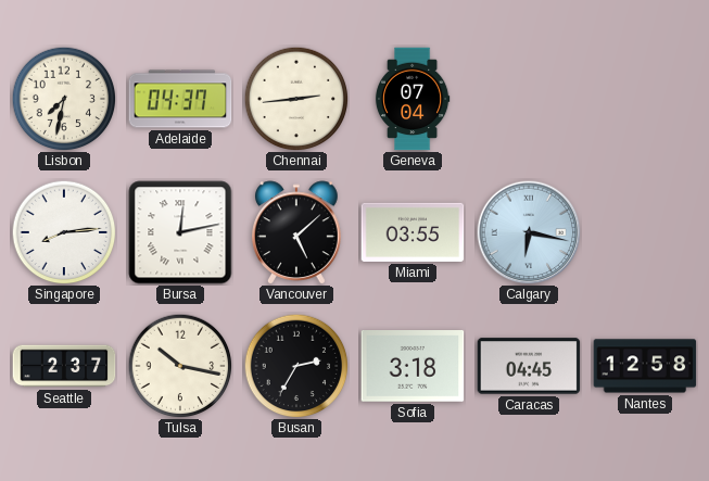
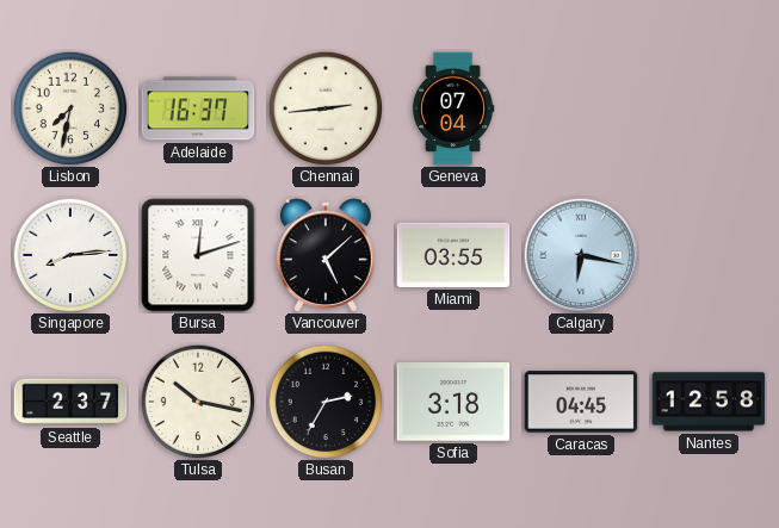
Adelaide: 04:37 -> 16:37
Bursa: 12:13 -> 12:12
